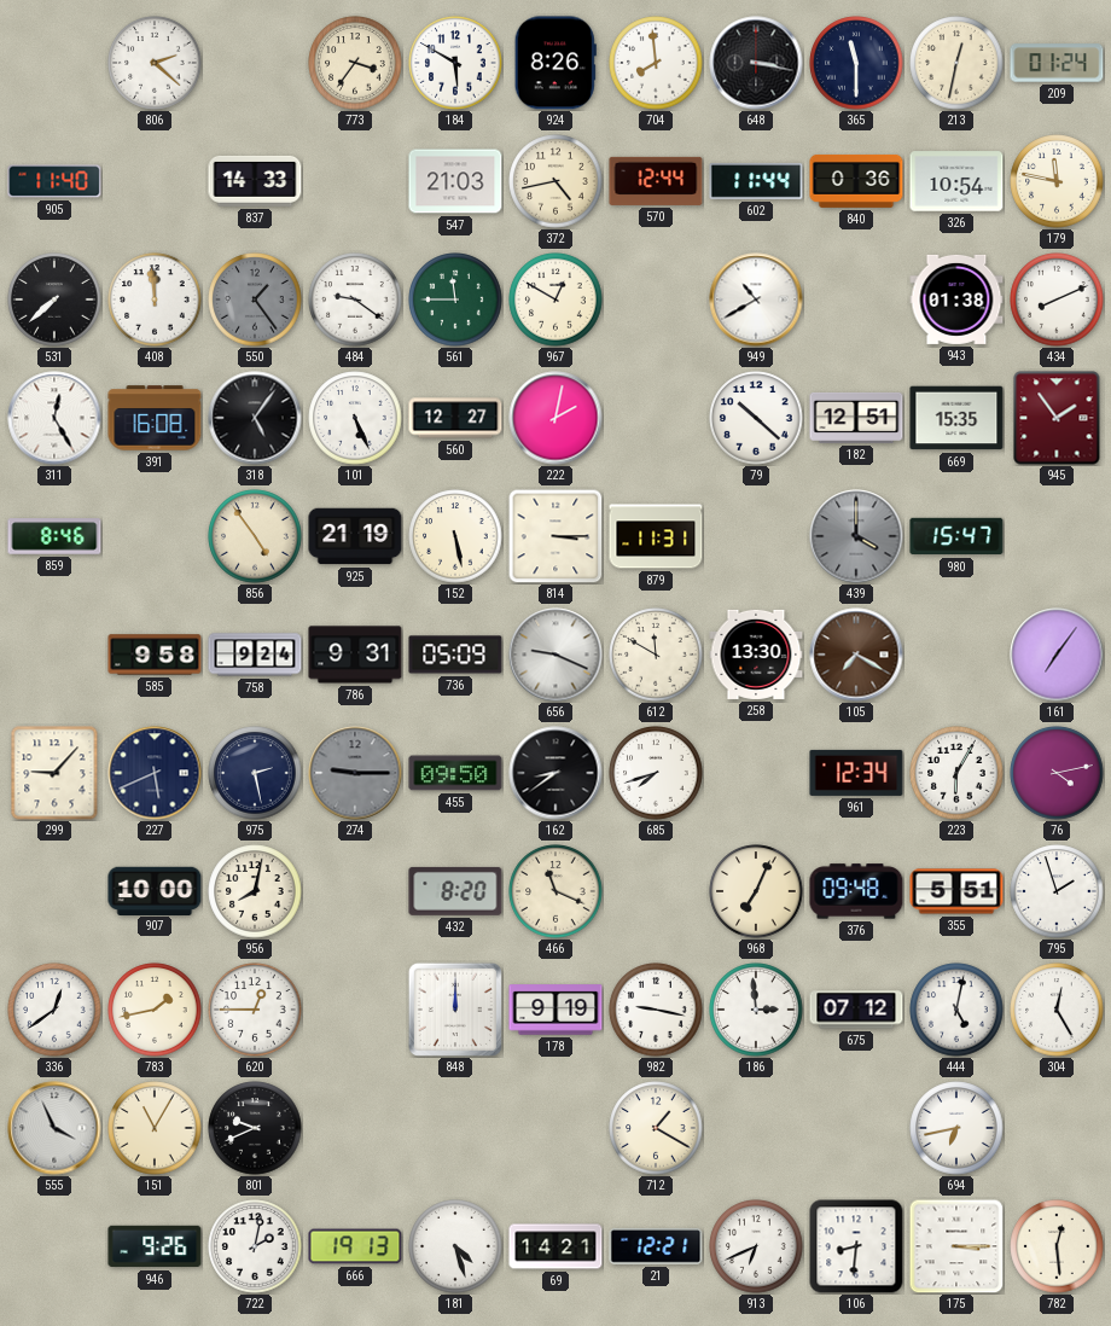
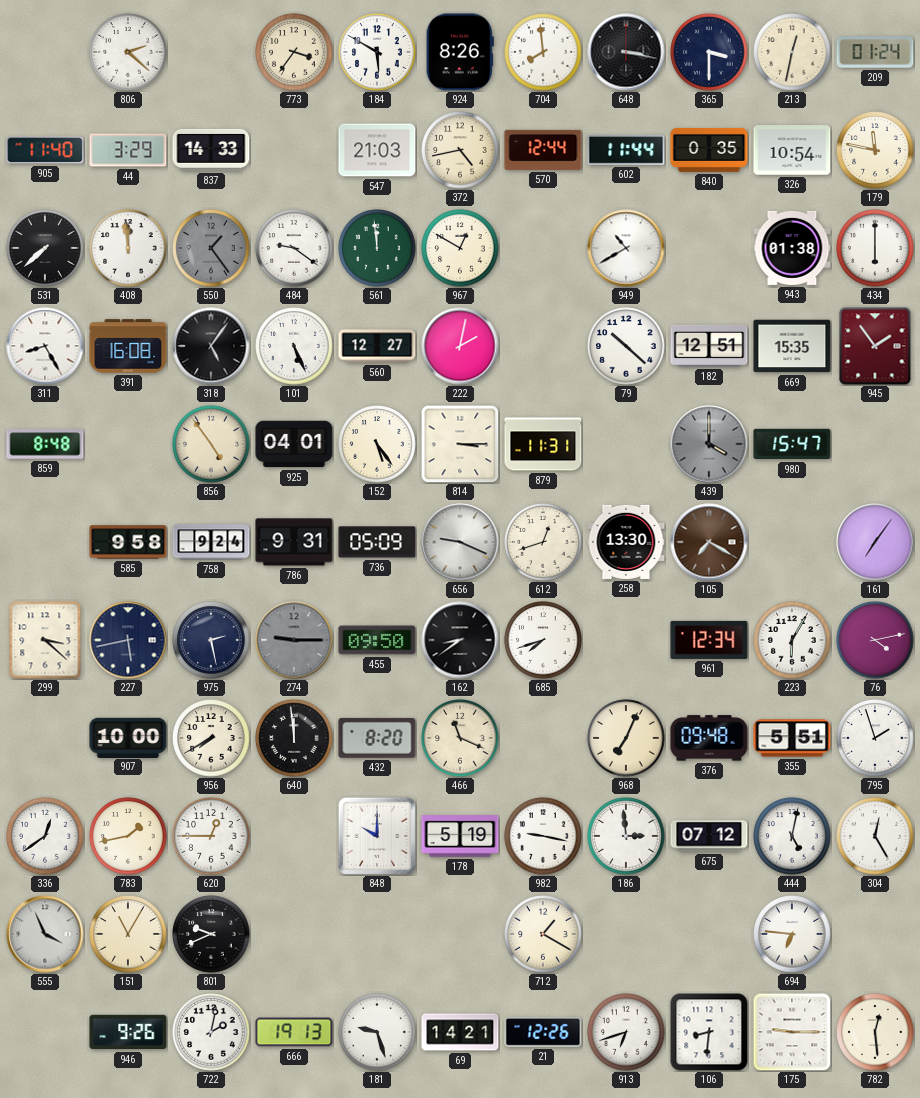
365: 11:30 -> 3:30
44: none -> 3:29
840: 0:36 -> 0:35
561: 11:45 -> 11:59
434: 8:11 -> 6:00
311: 12:25 -> 8:25
859: 8:46 -> 8:48
925: 21:19 -> 04:01
152: 5:28 -> 5:24
612: 11:50 -> 12:42
299: 9:07 -> 3:22
227: 5:41 -> 5:43
956: 8:02 -> 7:40
640: none -> 11:59
848: 12:00 -> 10:00
178: 9:19 -> 5:19
694: 6:43 -> 6:46
181: 4:27 -> 9:27
21: 12:21 -> 12:26
913: 6:41 -> 6:42
175: 3:15 -> 9:15
